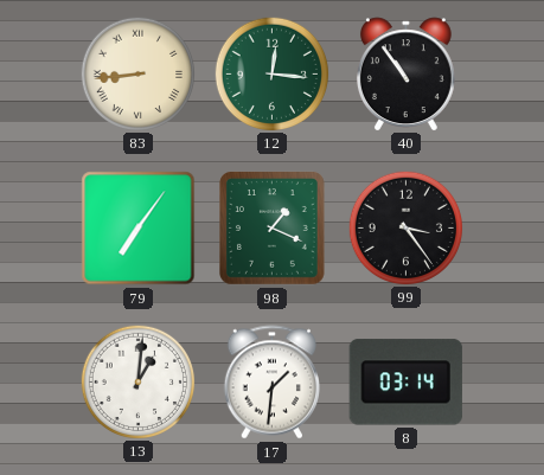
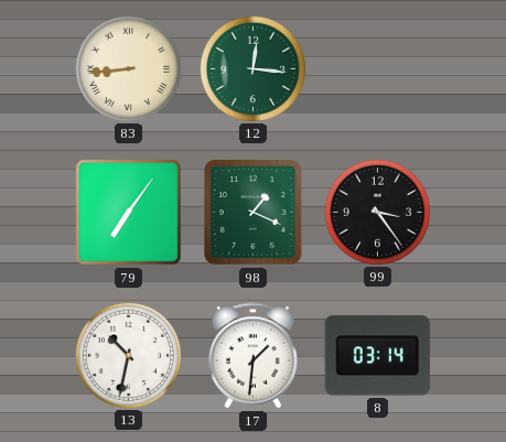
40: 10:54 -> none
13: 1:01 -> 10:32
